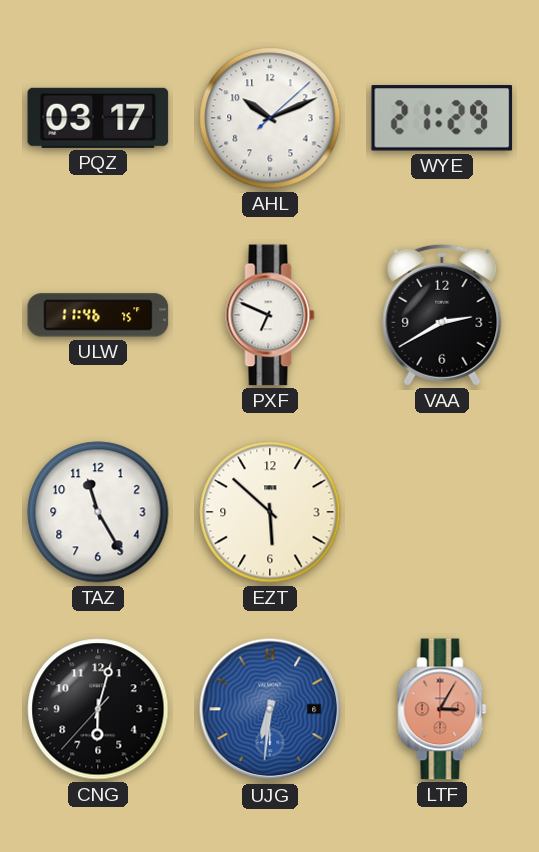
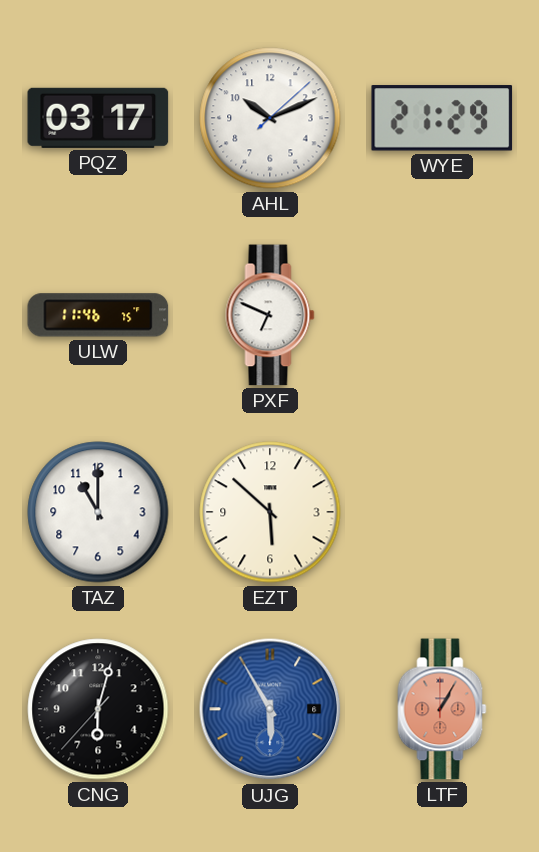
VAA: 2:40 -> none
TAZ: 11:25 -> 11:00
UJG: 6:31 -> 5:55
LTF: 3:05 -> 1:05
